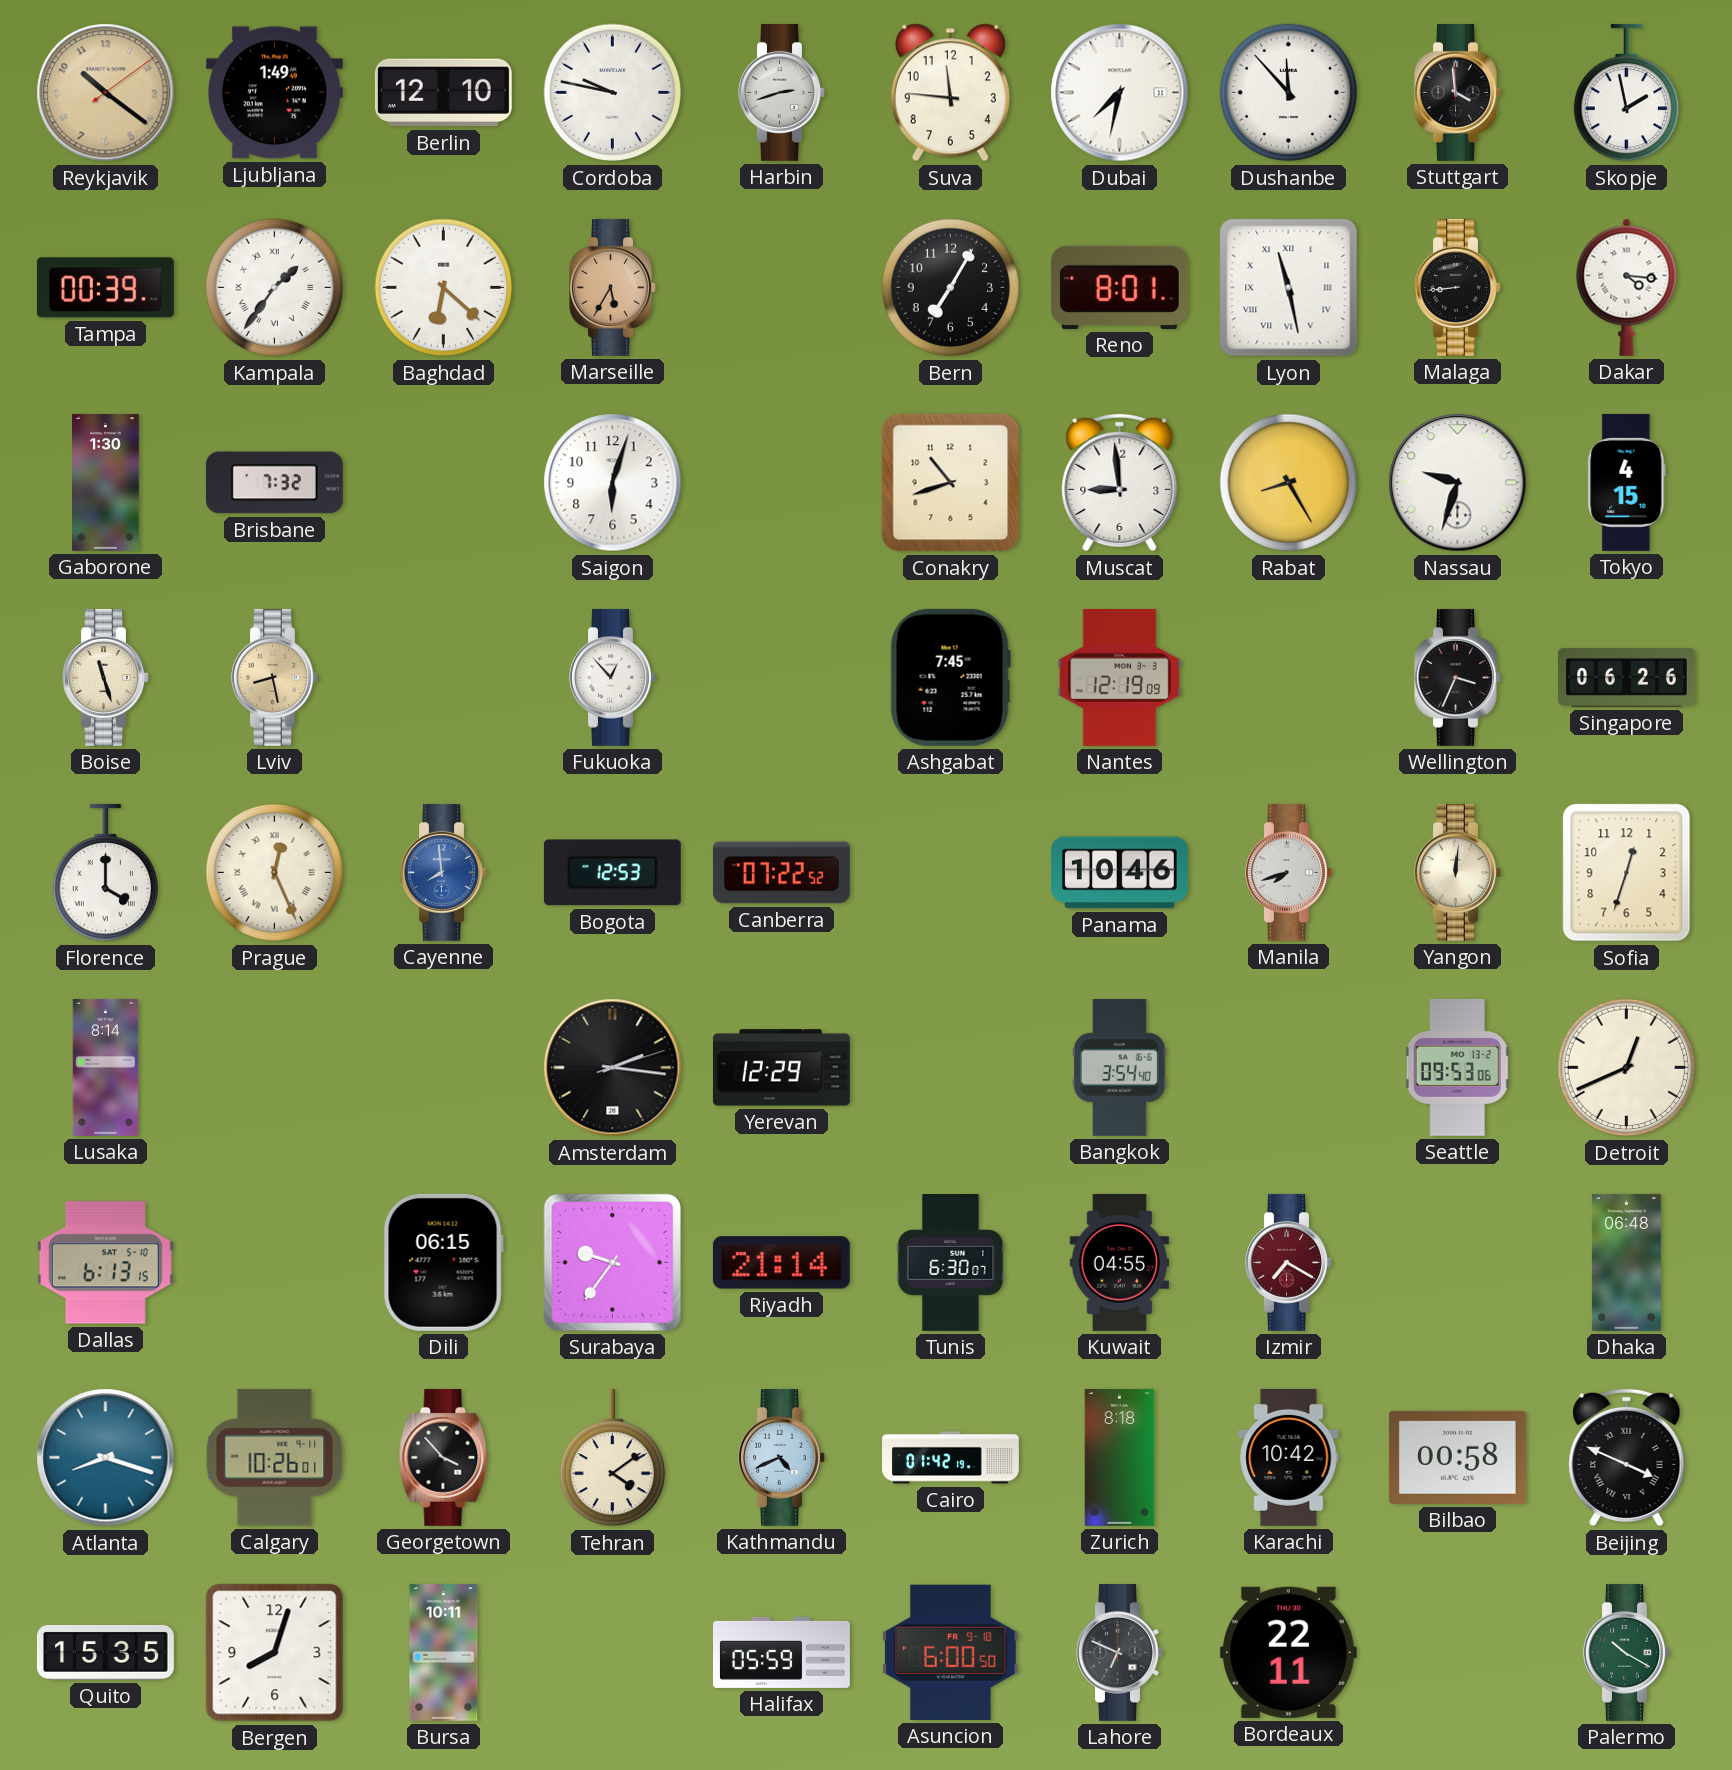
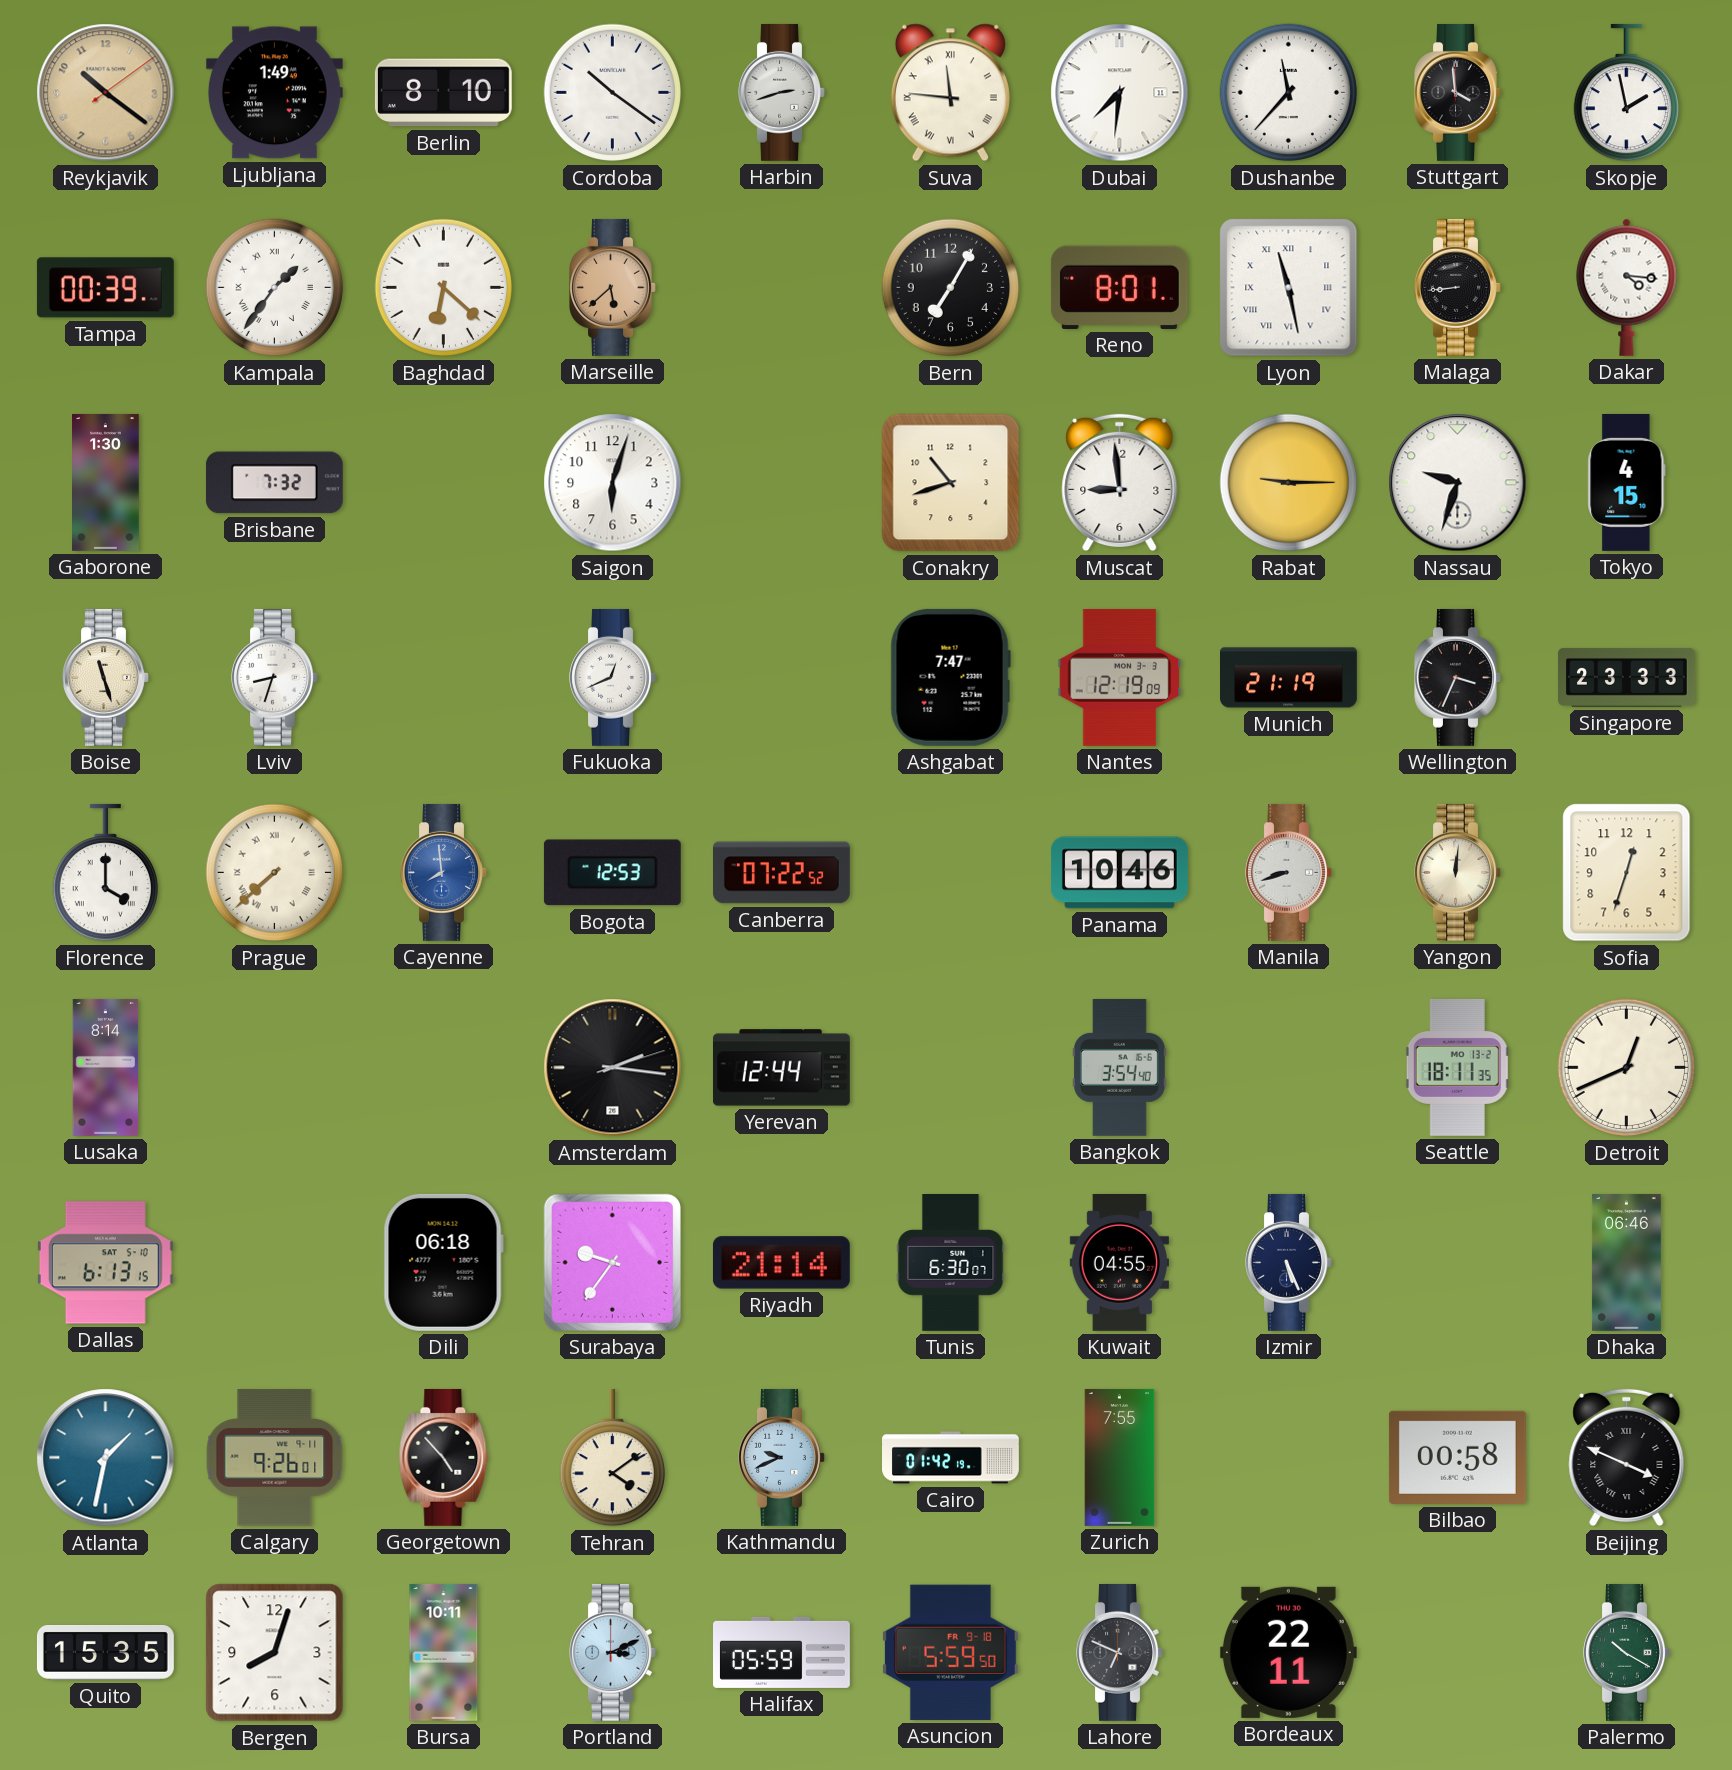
Berlin: 12:10 -> 8:10
Cordoba: 9:47 -> 10:21
Suva numerals: Arabic -> Roman
Dubai: 7:32 -> 7:31
Dushanbe: 11:53 -> 11:37
Marseille: 5:35 -> 5:38
Rabat: 8:25 -> 9:15
Lviv: 8:28 -> 8:33
Lviv dial: champagne -> white
Fukuoka: 12:53 -> 12:41
Ashgabat: 7:45 -> 7:47
Munich: none -> 21:19
Singapore: 06:26 -> 23:33
Prague: 12:26 -> 7:38
Manila: 7:42 -> 8:42
Yerevan: 12:29 -> 12:44
Seattle: 09:53 -> 18:11
Dili: 06:15 -> 06:18
Izmir: 7:20 -> 5:26
Izmir dial: burgundy -> navy
Dhaka: 06:48 -> 06:46
Atlanta: 8:18 -> 1:32
Calgary: 10:26 -> 9:26
Georgetown: 3:53 -> 4:53
Kathmandu: 4:41 -> 9:41
Zurich: 8:18 -> 7:55
Karachi: 10:42 -> none
Portland: none -> 3:11
Asuncion: 6:00 -> 5:59
